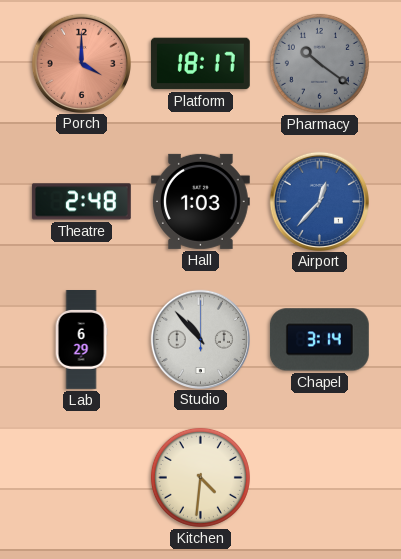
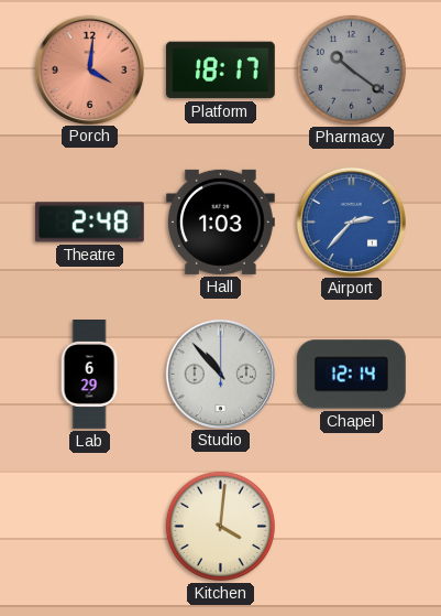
Porch: 4:00 -> 4:01
Airport: 12:37 -> 2:37
Chapel: 3:14 -> 12:14
Kitchen: 4:31 -> 4:01
